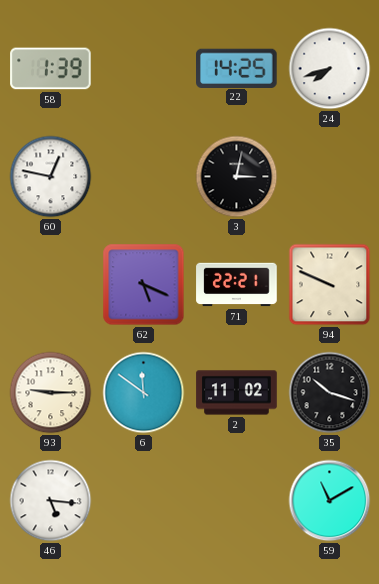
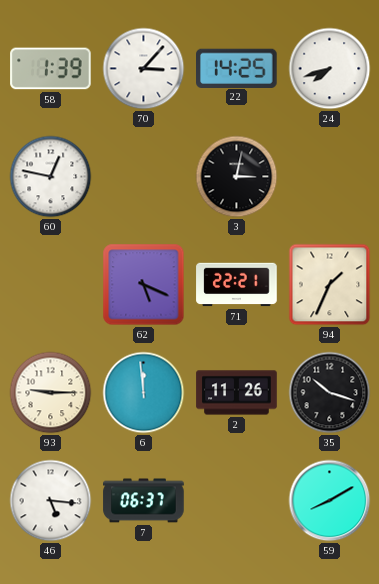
70: none -> 3:07
94: 9:49 -> 1:34
6: 11:51 -> 11:59
2: 11:02 -> 11:26
7: none -> 06:37
59: 11:10 -> 8:10
